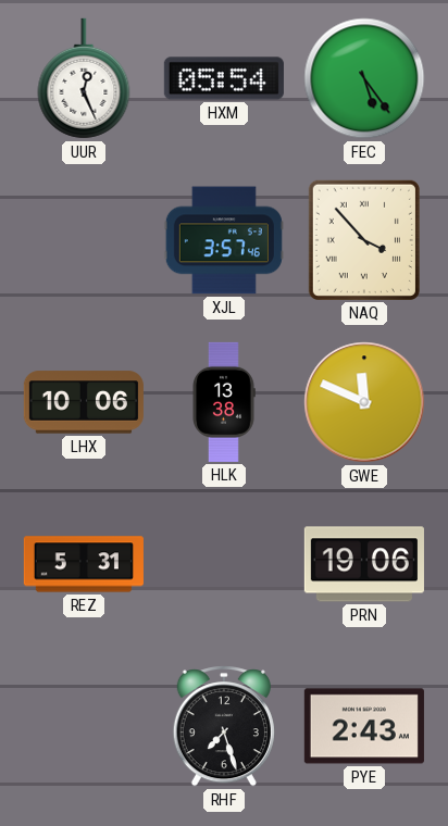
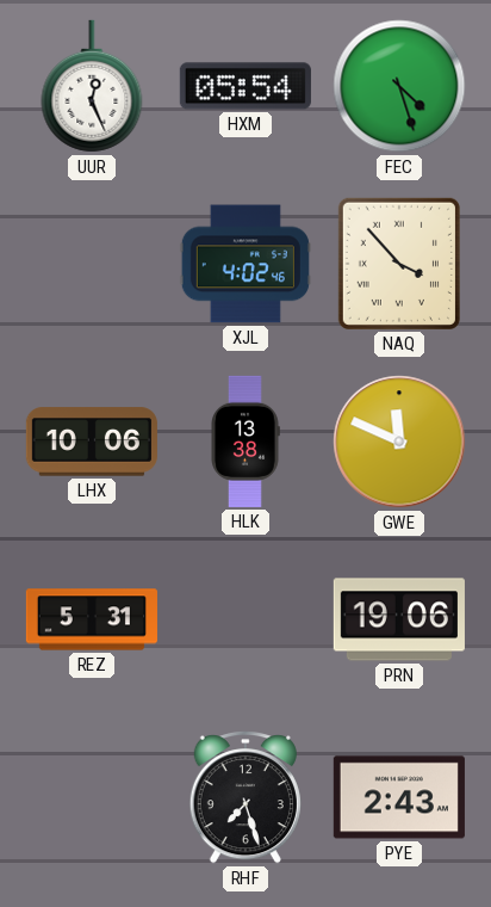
FEC: 5:24 -> 4:27
XJL: 3:57 -> 4:02
